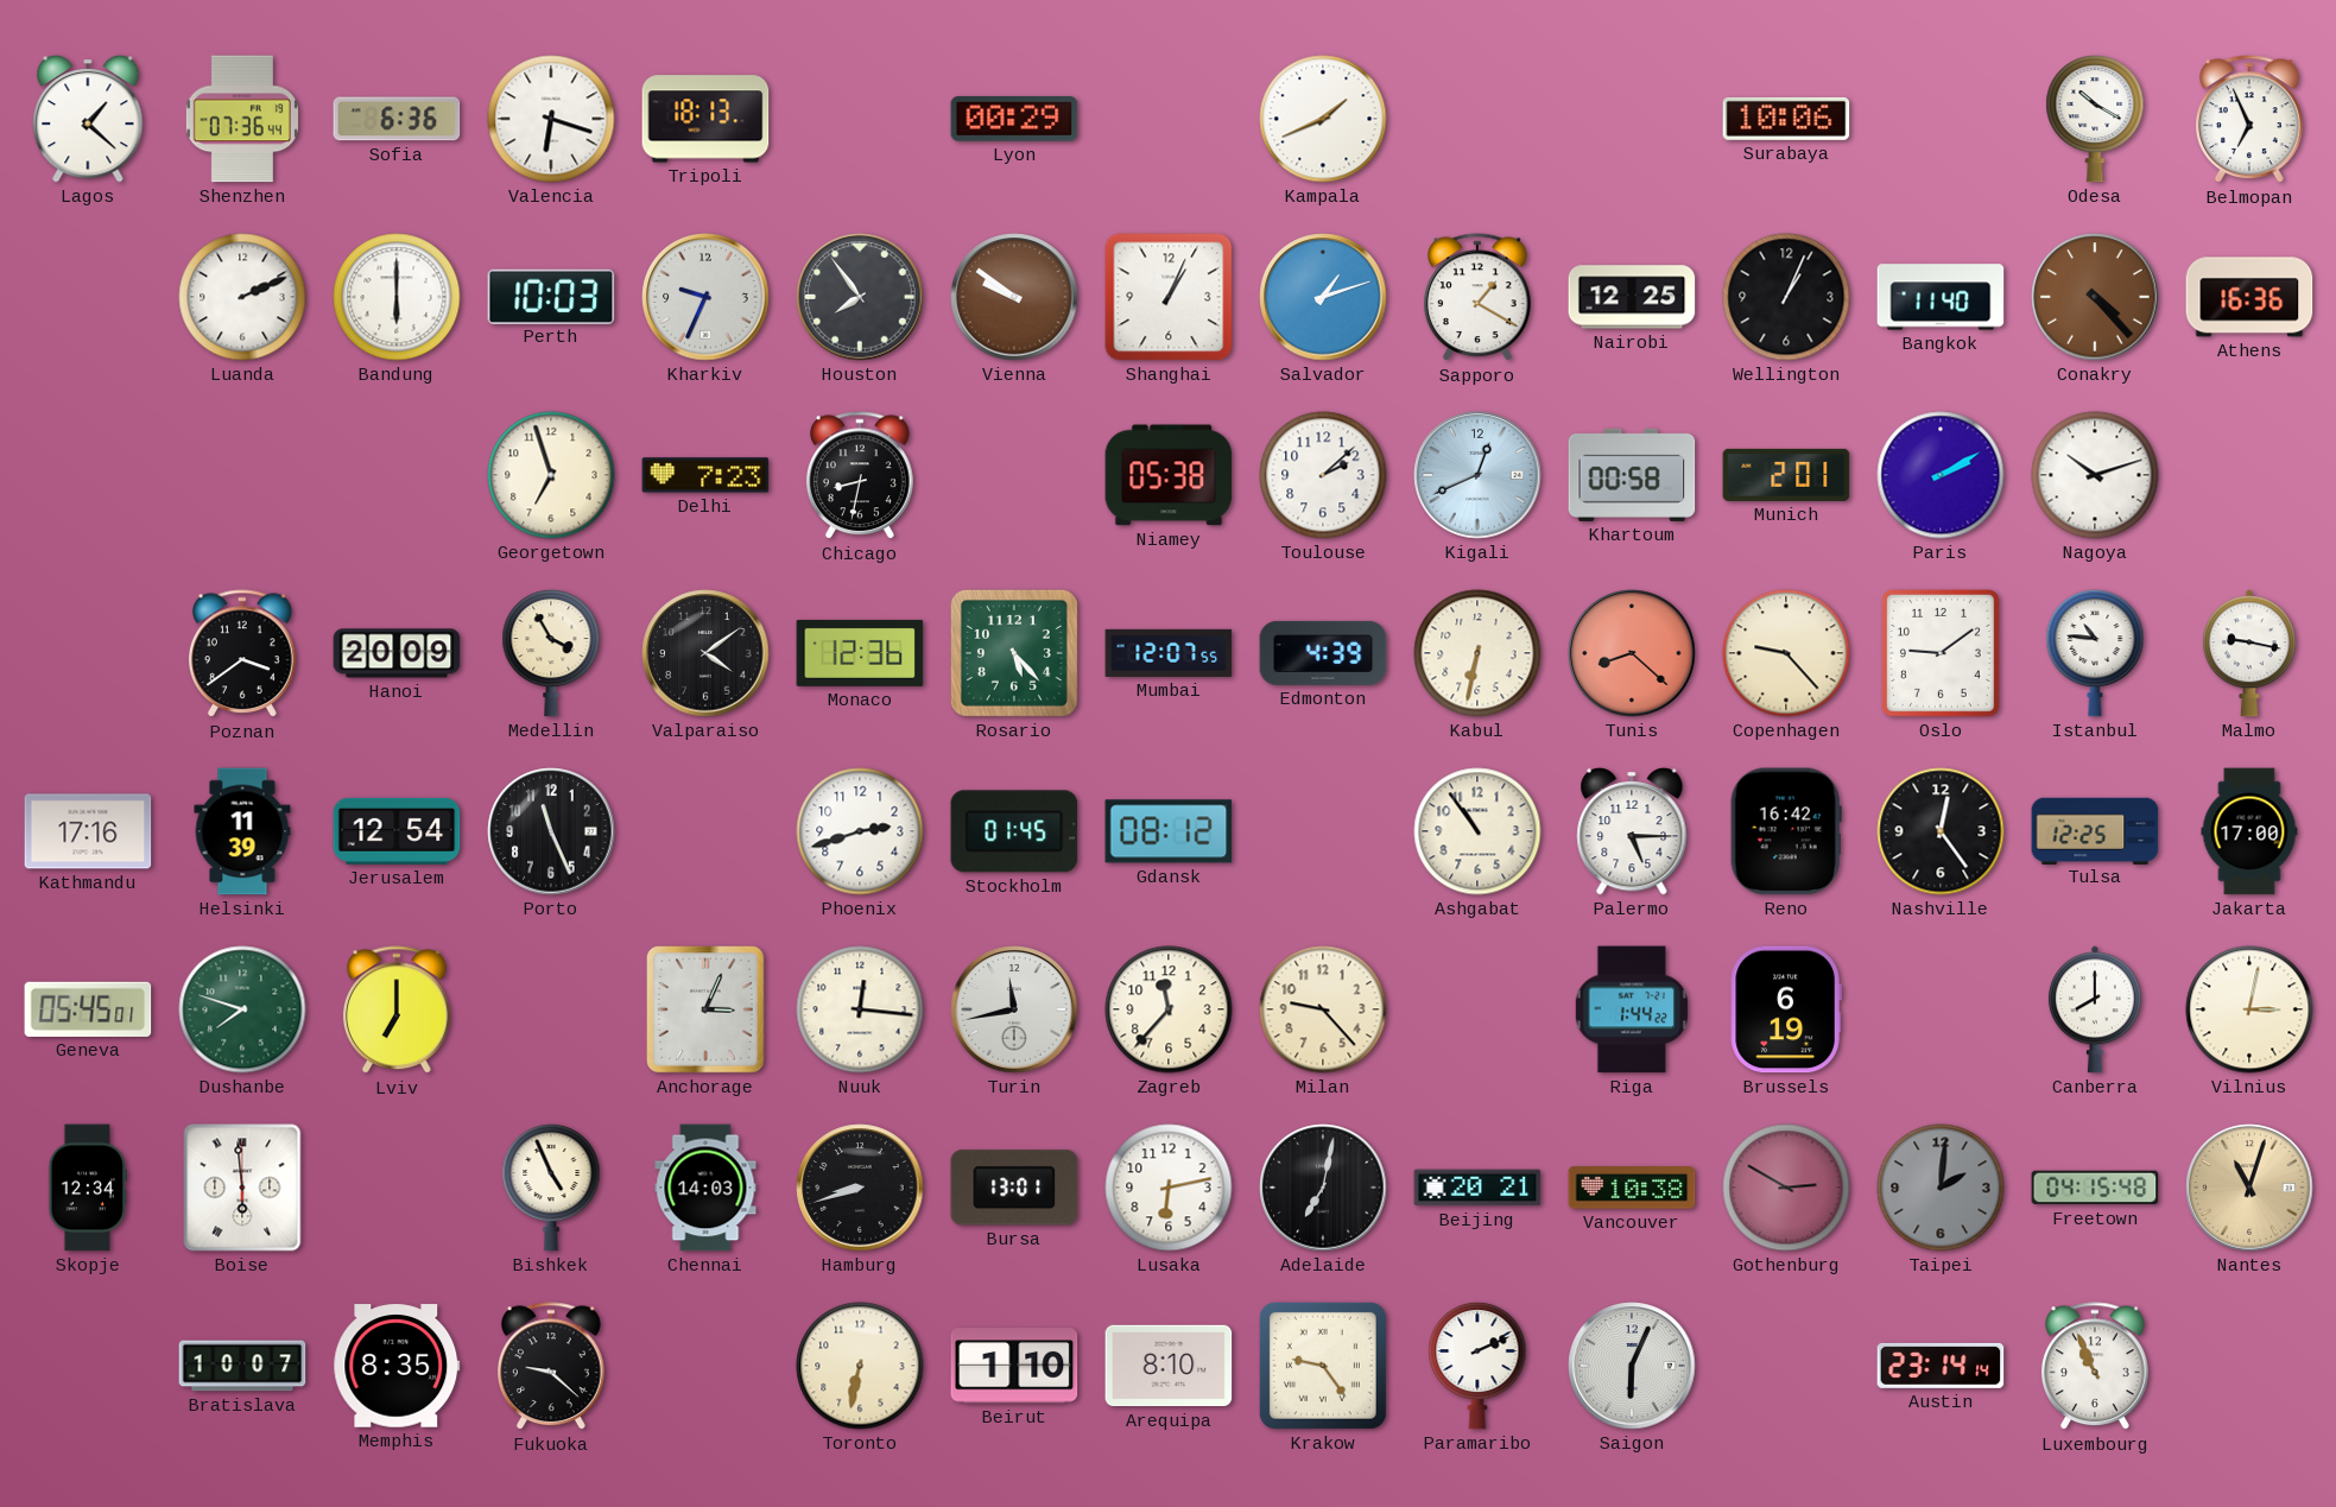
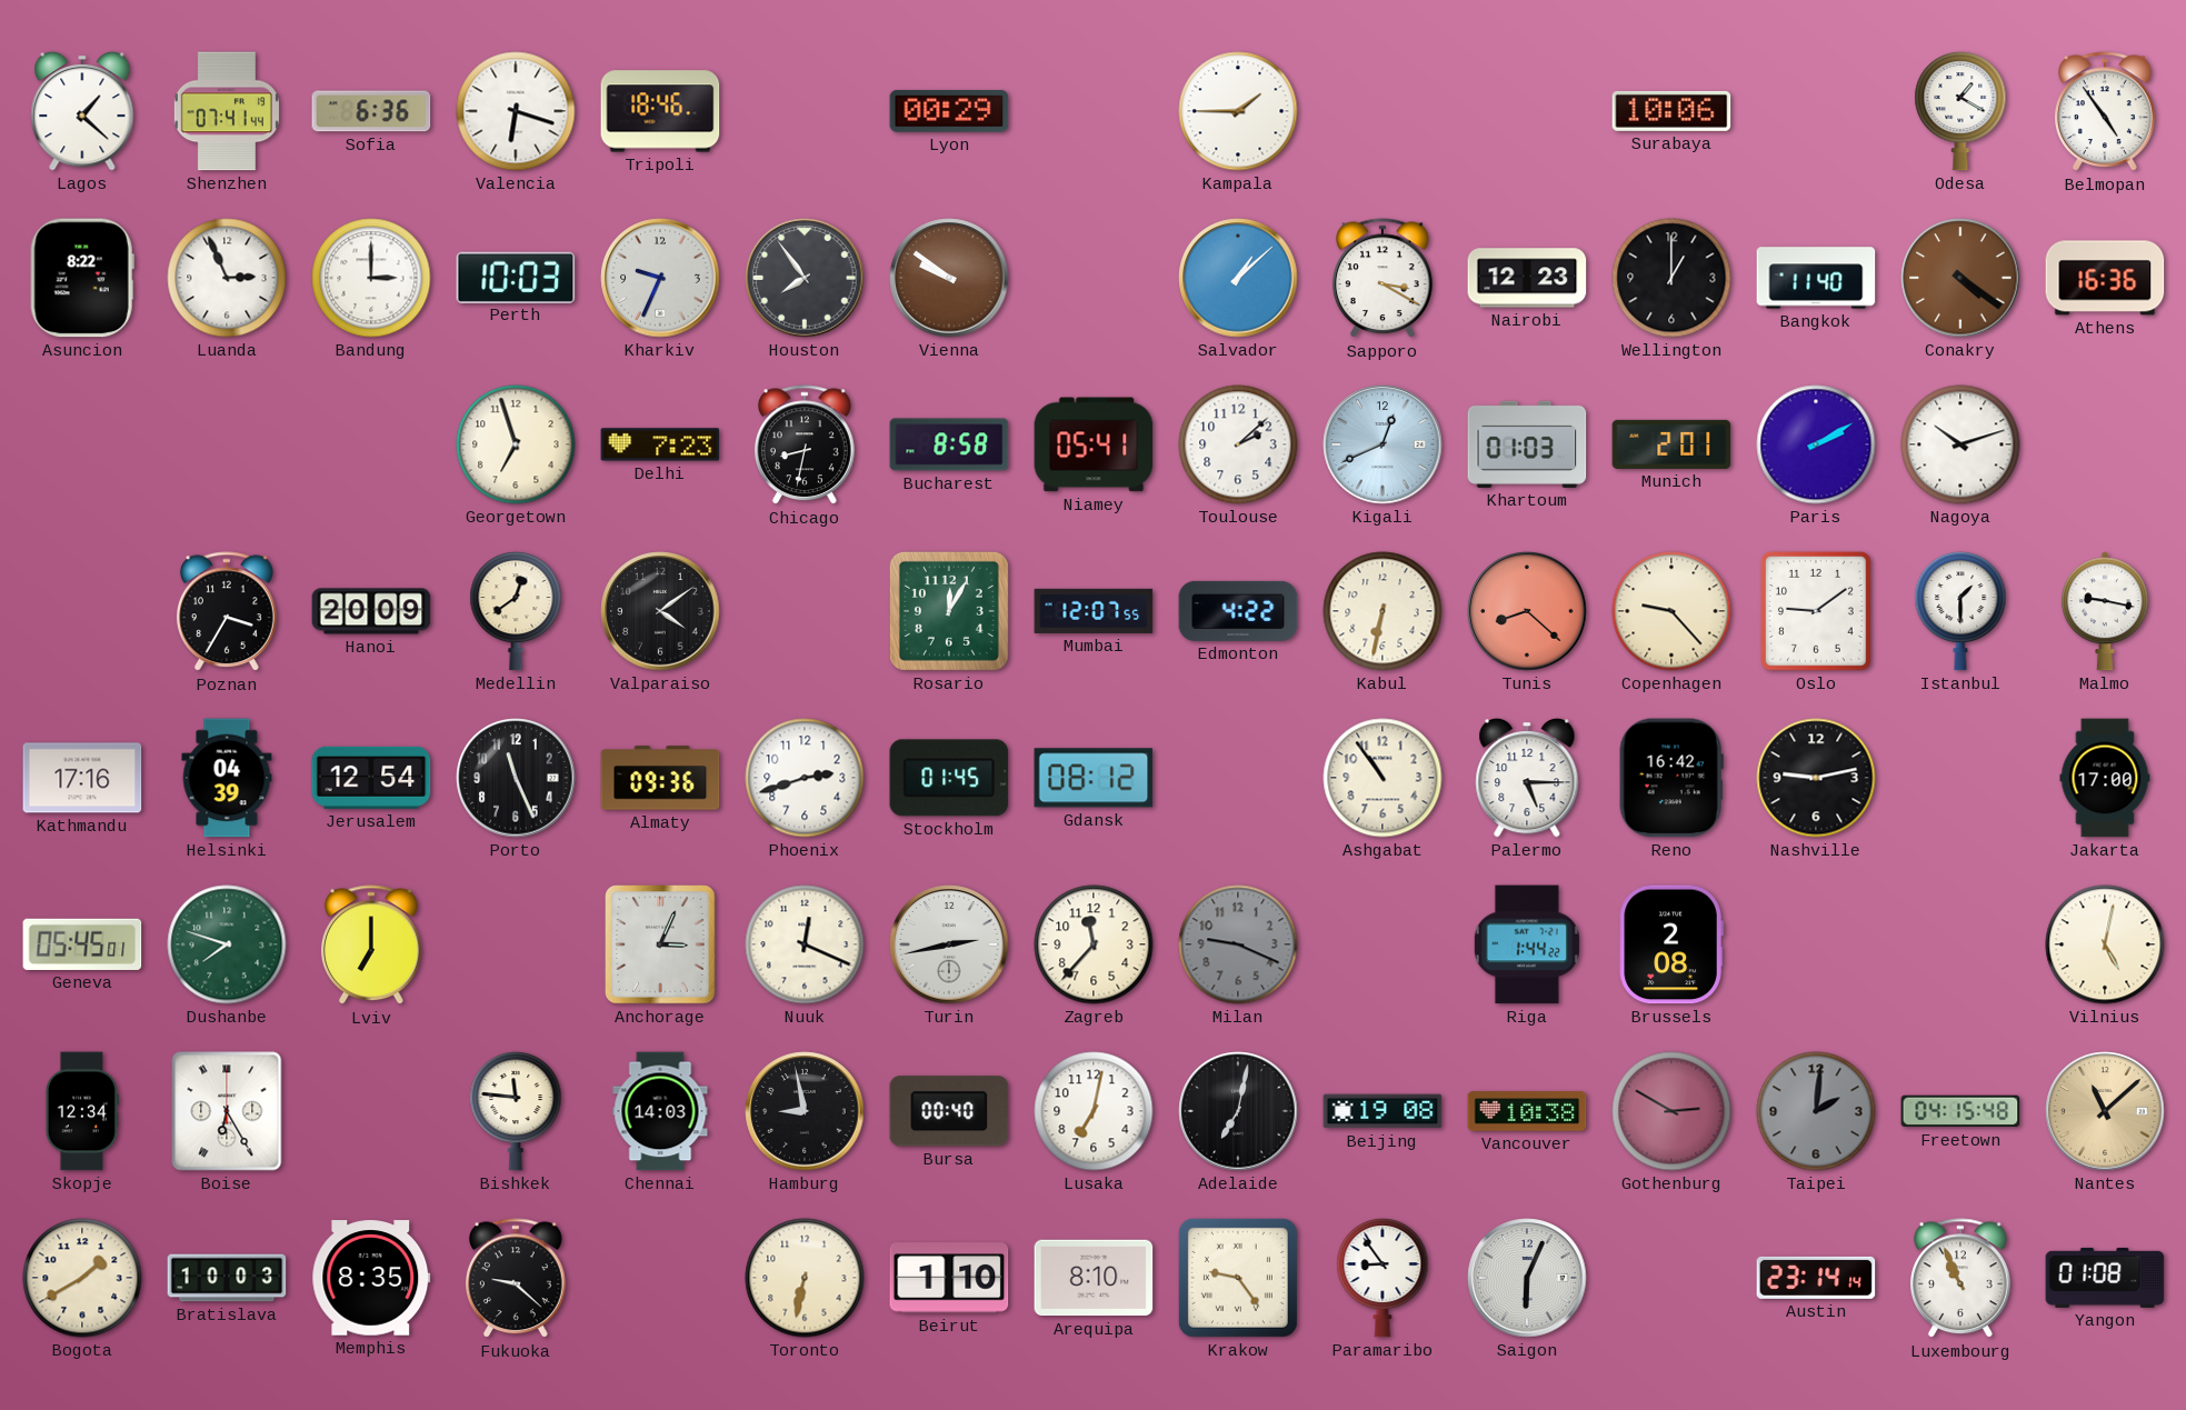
Shenzhen: 07:36 -> 07:41
Tripoli: 18:13 -> 18:46
Kampala: 1:41 -> 1:45
Odesa: 10:20 -> 1:20
Belmopan: 6:56 -> 4:54
Asuncion: none -> 8:22
Luanda: 2:11 -> 2:56
Bandung: 6:00 -> 3:00
Shanghai: 1:04 -> none
Salvador: 1:12 -> 1:08
Sapporo: 1:20 -> 3:20
Nairobi: 12:25 -> 12:23
Wellington: 1:04 -> 1:00
Conakry: 4:23 -> 4:21
Bucharest: none -> 8:58
Niamey: 05:38 -> 05:41
Khartoum: 00:58 -> 01:03
Poznan: 3:39 -> 3:35
Medellin: 3:55 -> 12:39
Monaco: 12:36 -> none
Rosario: 5:23 -> 12:05
Edmonton: 4:39 -> 4:22
Istanbul: 10:46 -> 1:30
Helsinki: 11:39 -> 04:39
Almaty: none -> 09:36
Nashville: 12:24 -> 9:13
Tulsa: 12:25 -> none
Nuuk: 12:16 -> 12:19
Turin: 11:43 -> 2:43
Milan: 9:23 -> 9:19
Milan dial: cream -> grey
Brussels: 6:19 -> 2:08
Canberra: 8:00 -> none
Vilnius: 3:02 -> 5:02
Boise: 5:59 -> 6:25
Bishkek: 4:56 -> 11:46
Hamburg: 8:42 -> 8:58
Bursa: 13:01 -> 00:40
Lusaka: 6:13 -> 7:02
Beijing: 20:21 -> 19:08
Nantes: 11:03 -> 11:08
Bogota: none -> 1:40
Bratislava: 10:07 -> 10:03
Paramaribo: 2:11 -> 8:54
Yangon: none -> 01:08
